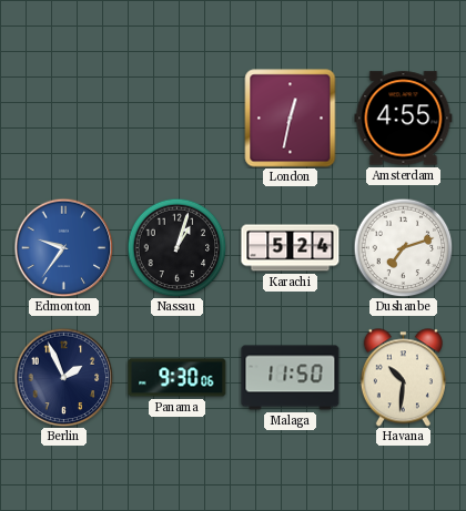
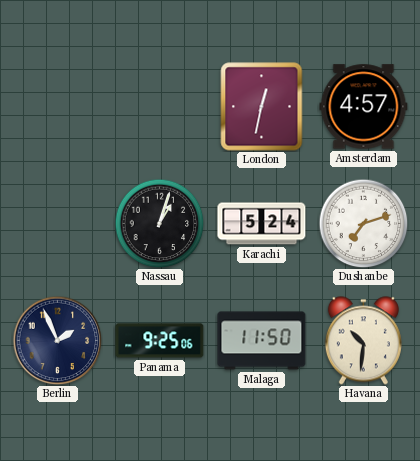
Amsterdam: 4:55 -> 4:57
Edmonton: 9:36 -> none
Panama: 9:30 -> 9:25
